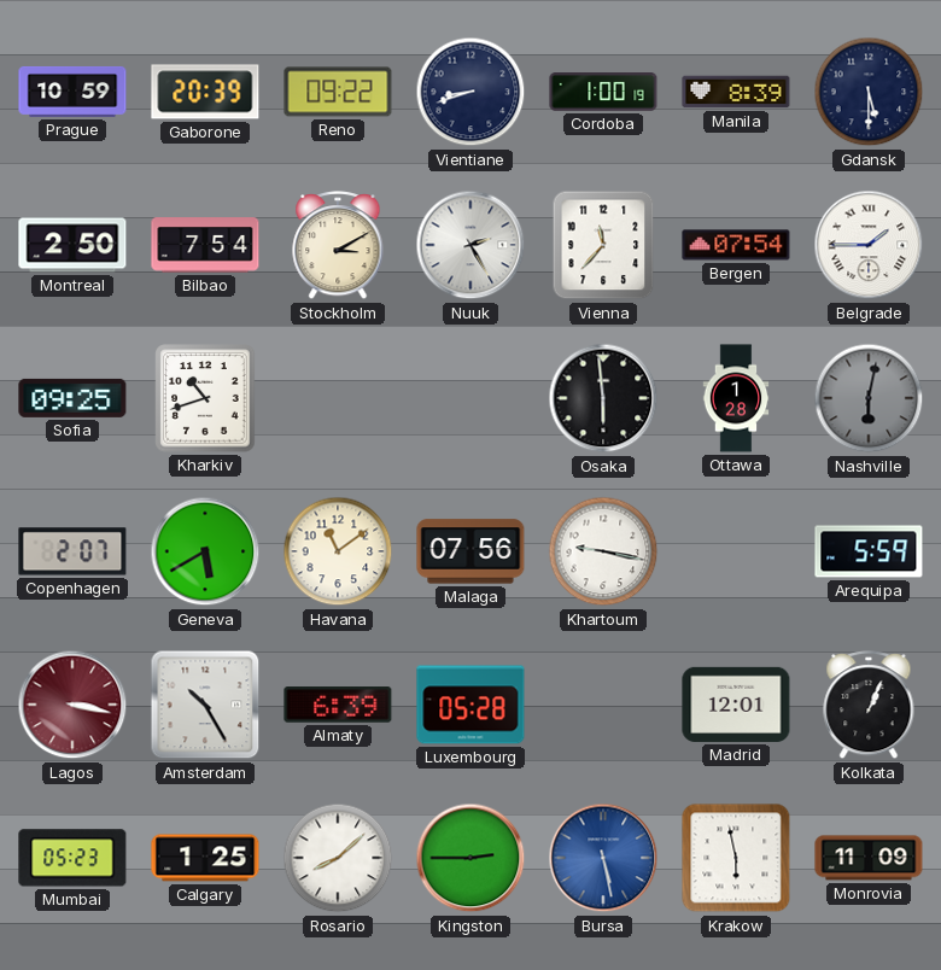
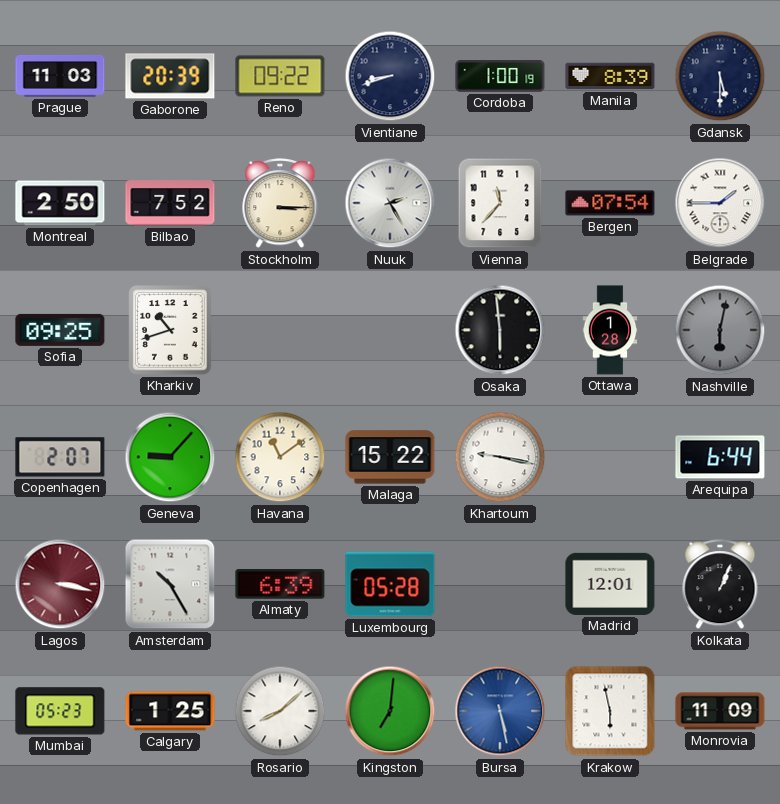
Prague: 10:59 -> 11:03
Bilbao: 7:54 -> 7:52
Stockholm: 3:10 -> 3:15
Geneva: 5:40 -> 9:07
Malaga: 07:56 -> 15:22
Arequipa: 5:59 -> 6:44
Kingston: 2:45 -> 7:01
